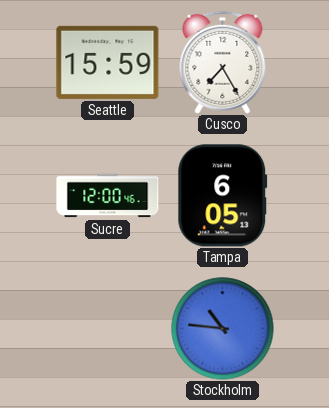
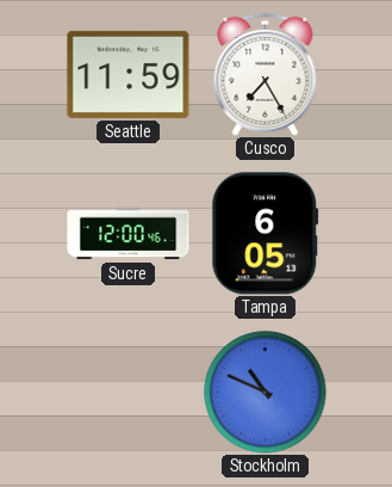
Seattle: 15:59 -> 11:59
Stockholm: 10:46 -> 10:49
